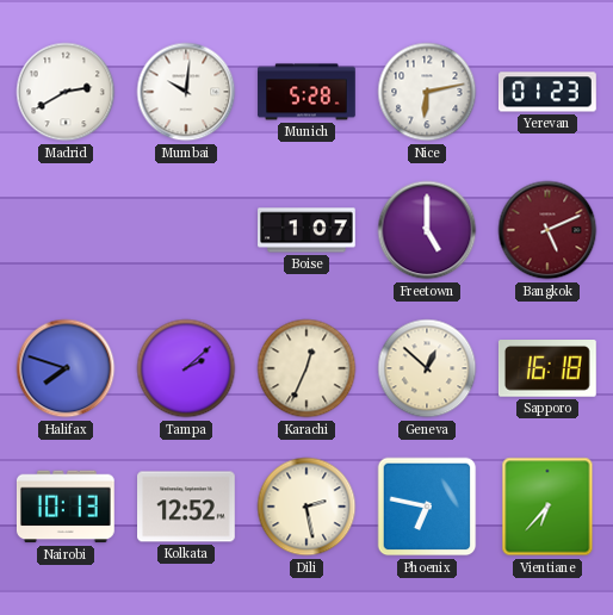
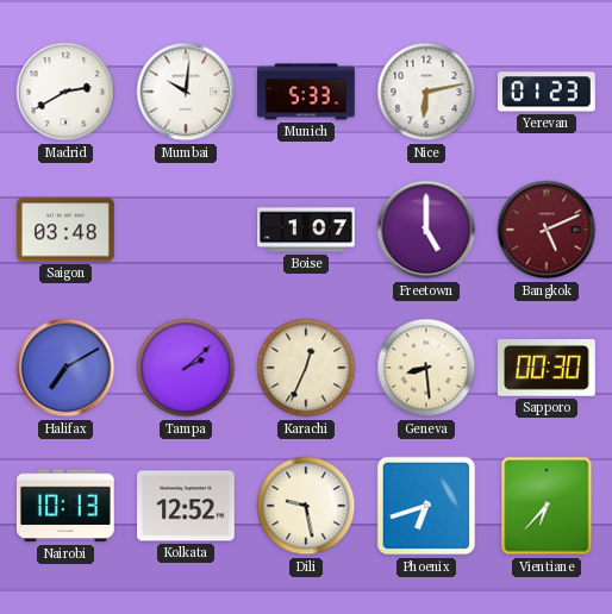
Munich: 5:28 -> 5:33
Saigon: none -> 03:48
Halifax: 7:48 -> 7:10
Geneva: 12:52 -> 8:29
Sapporo: 16:18 -> 00:30
Dili: 2:28 -> 9:28
Phoenix: 6:47 -> 6:42
